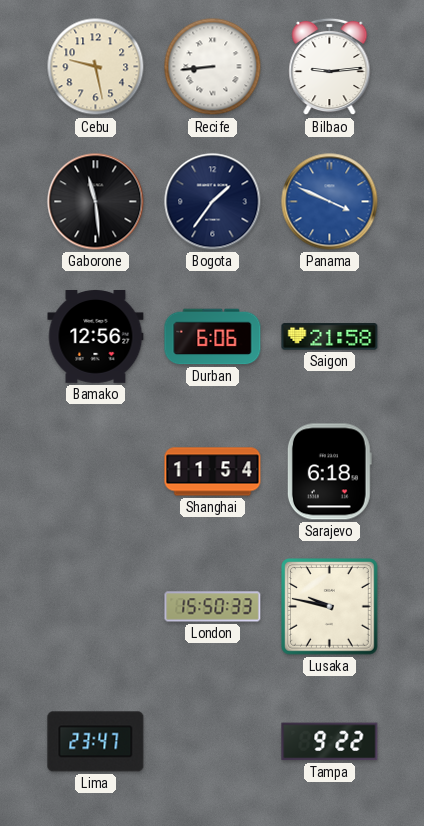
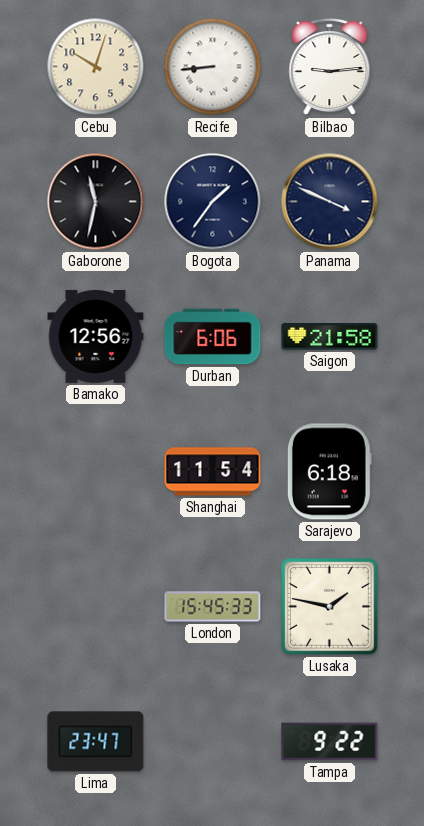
Cebu: 9:28 -> 10:03
Gaborone: 11:29 -> 11:32
Panama dial: blue -> navy
London: 15:50 -> 15:45
Lusaka: 9:47 -> 1:47
